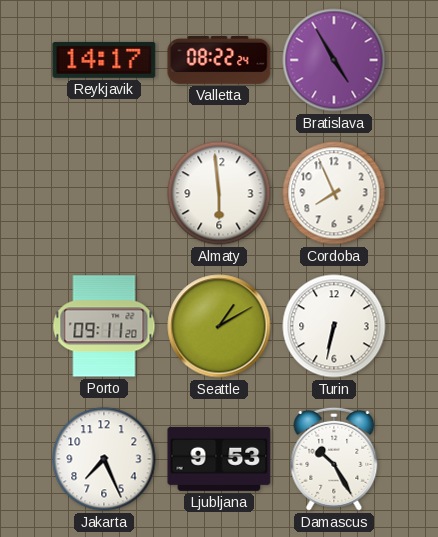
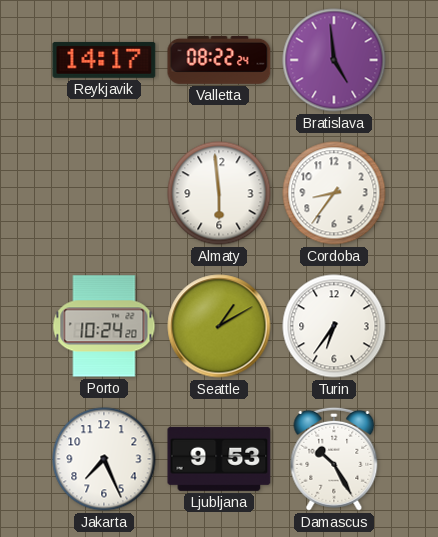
Bratislava: 4:55 -> 4:59
Cordoba: 7:56 -> 8:36
Porto: 09:11 -> 10:24
Turin: 6:32 -> 6:36
